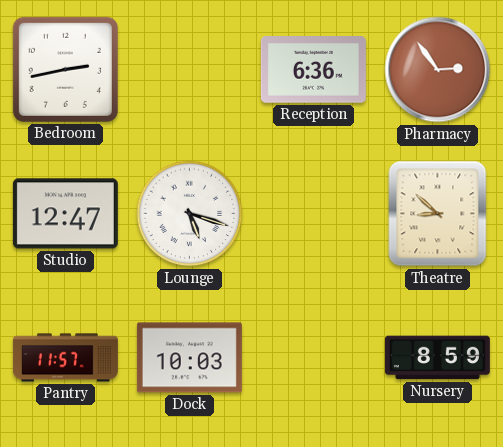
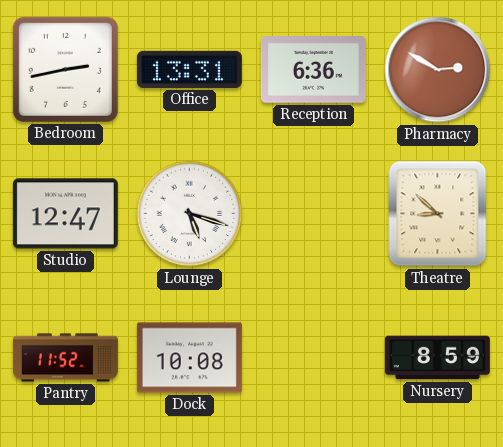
Office: none -> 13:31
Pharmacy: 2:54 -> 2:50
Pantry: 11:57 -> 11:52
Dock: 10:03 -> 10:08
